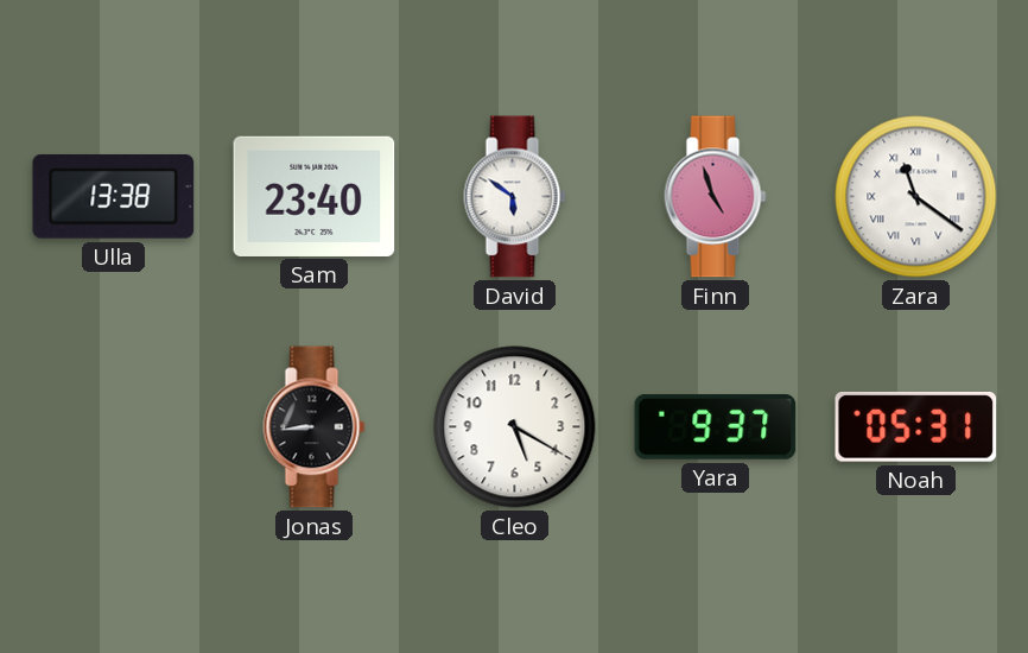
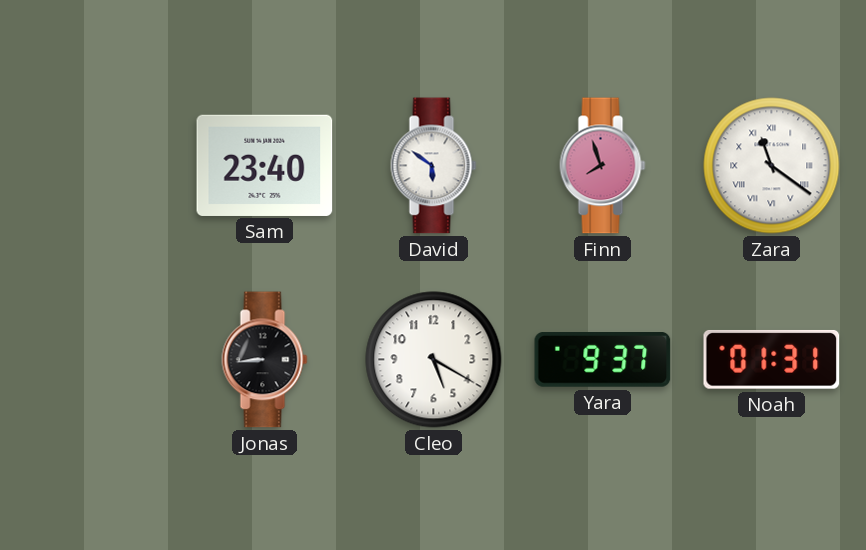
Ulla: 13:38 -> none
Finn: 4:57 -> 7:57
Noah: 05:31 -> 01:31
